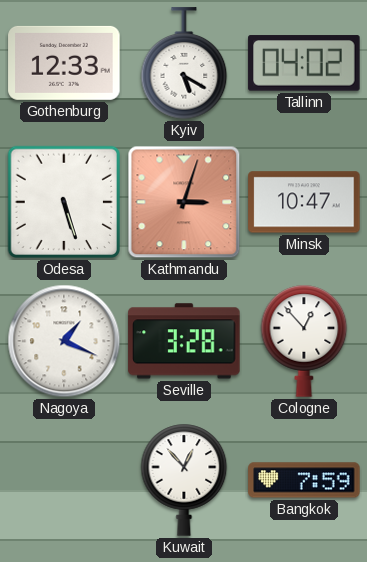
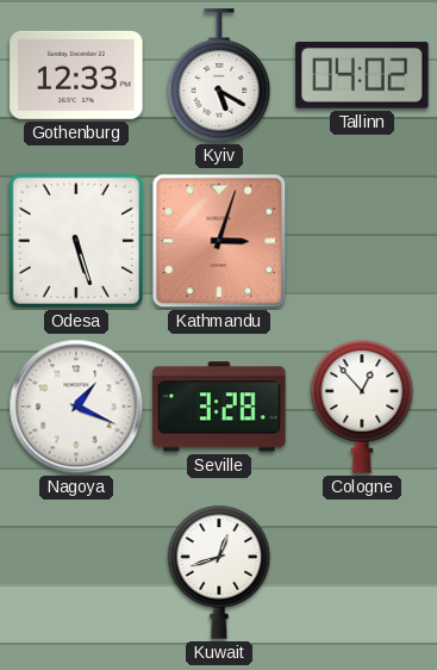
Minsk: 10:47 -> none
Kuwait: 12:53 -> 12:42
Bangkok: 7:59 -> none
